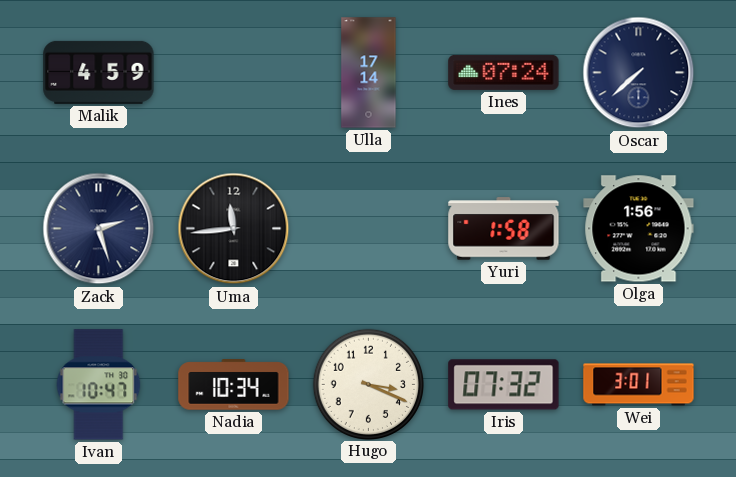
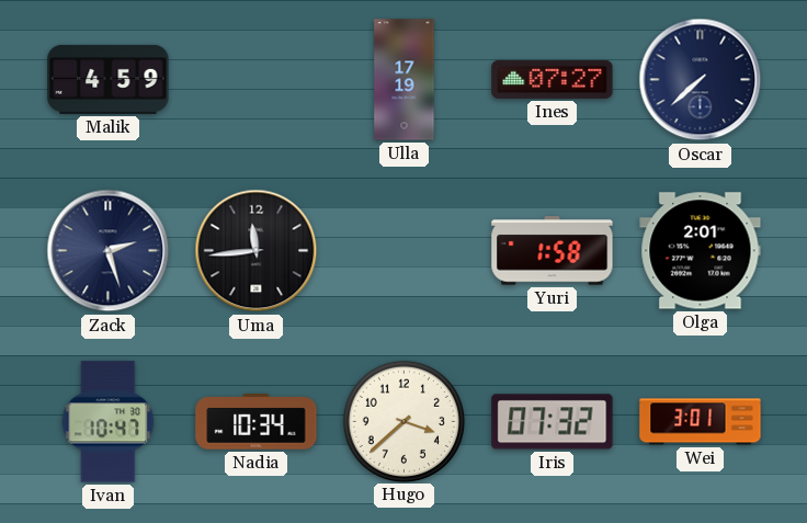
Ulla: 17:14 -> 17:19
Ines: 07:24 -> 07:27
Olga: 1:56 -> 2:01
Hugo: 3:19 -> 3:38
